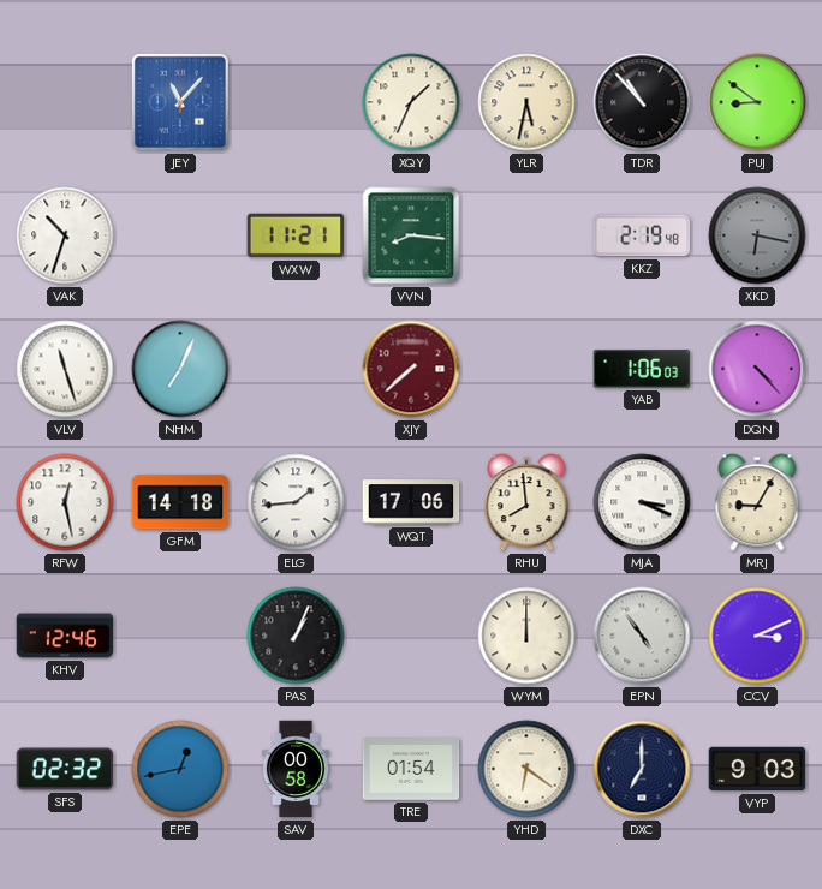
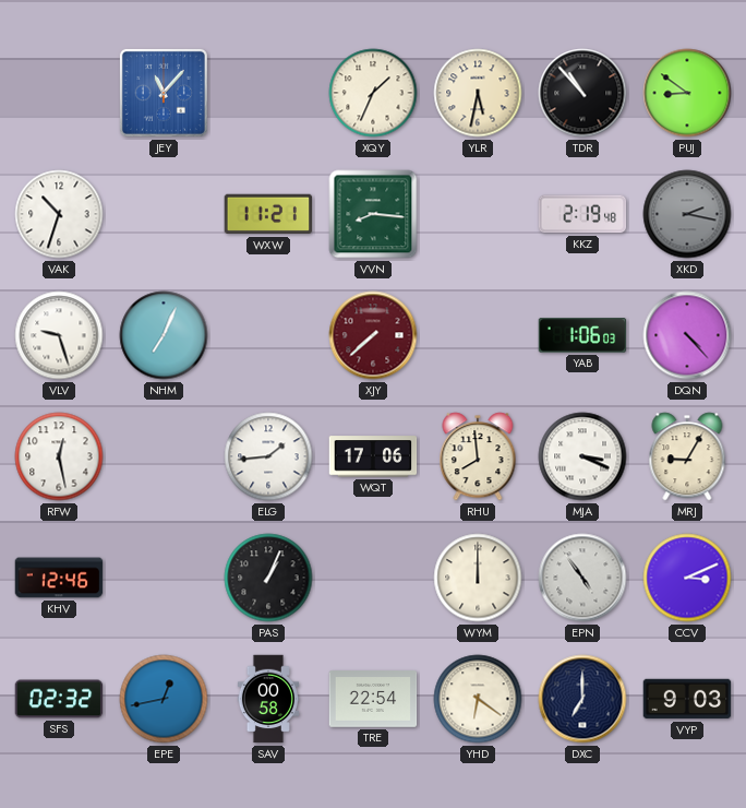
XKD: 6:17 -> 2:17
VLV: 11:27 -> 9:27
GFM: 14:18 -> none
TRE: 01:54 -> 22:54
